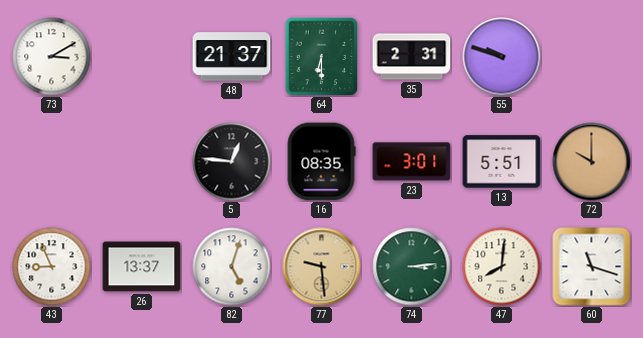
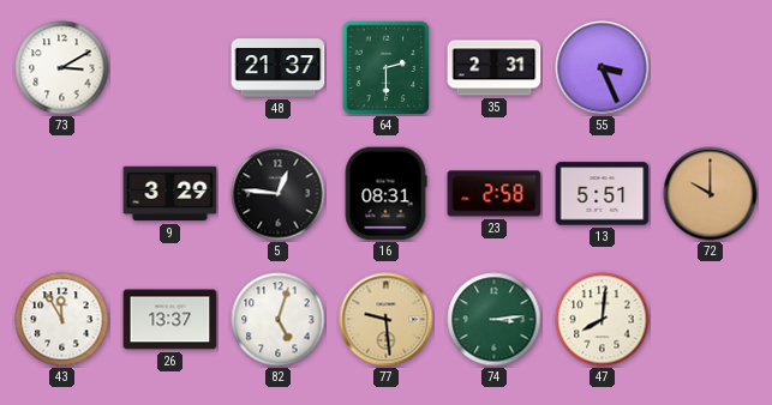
64: 6:30 -> 2:30
55: 9:48 -> 3:26
9: none -> 3:29
16: 08:35 -> 08:31
23: 3:01 -> 2:58
43: 8:56 -> 11:55
60: 11:18 -> none
